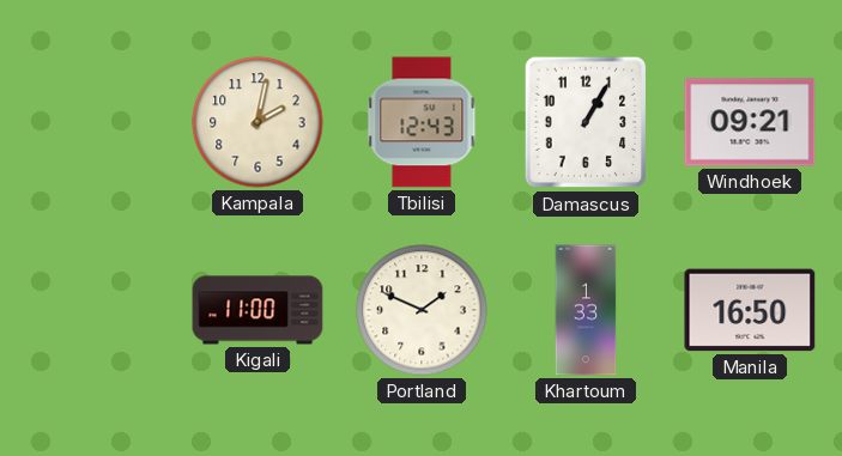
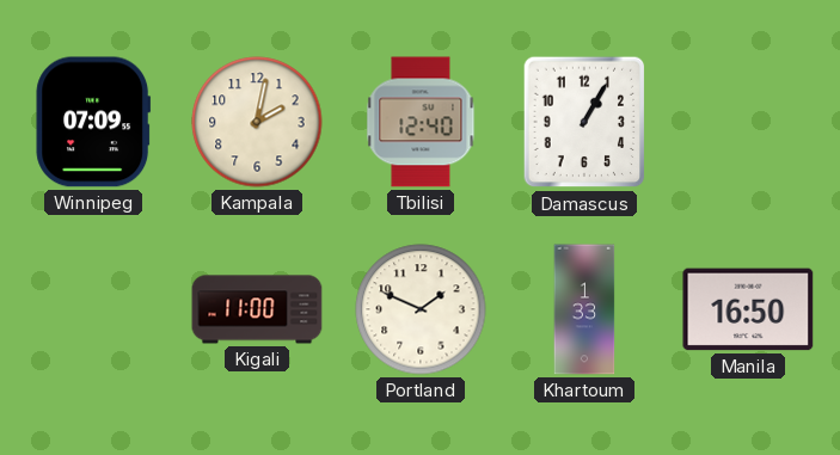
Winnipeg: none -> 07:09
Tbilisi: 12:43 -> 12:40
Windhoek: 09:21 -> none
